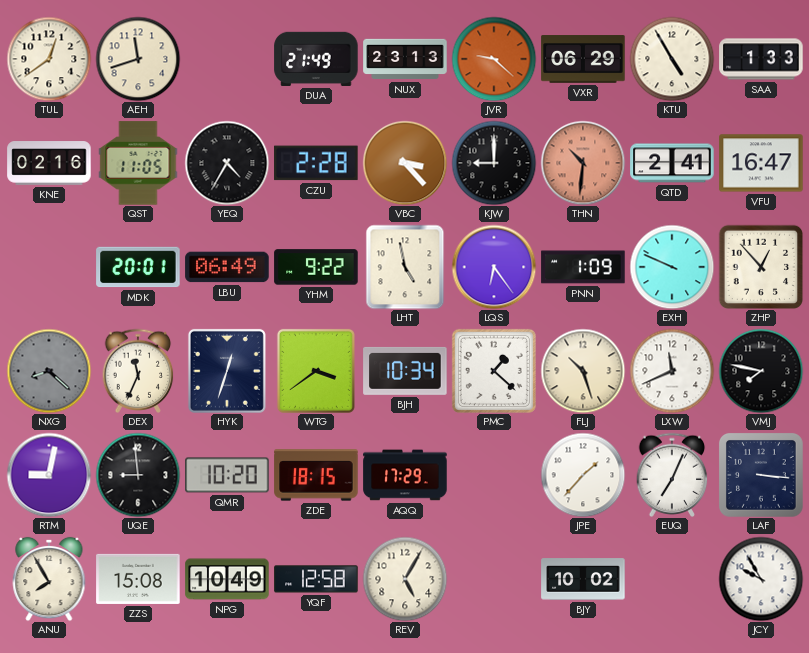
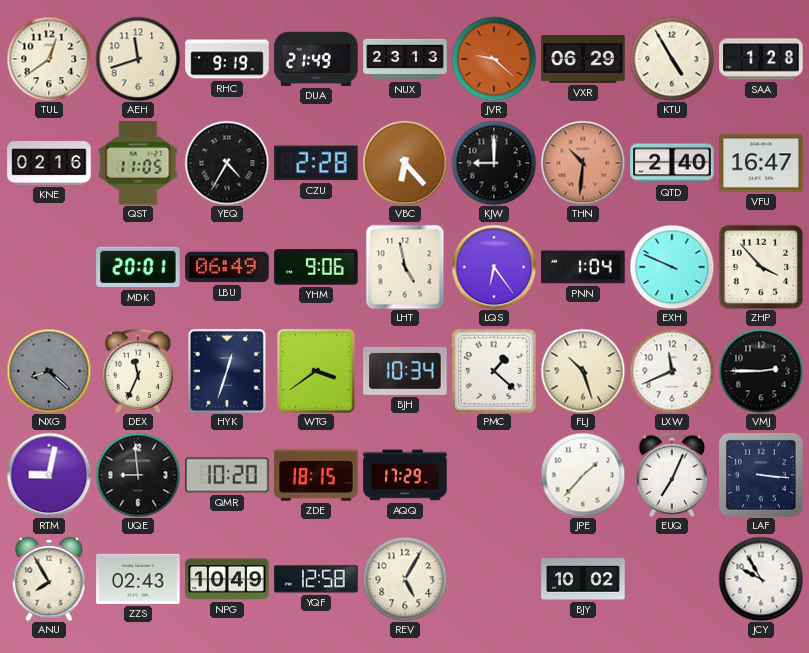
RHC: none -> 9:19
SAA: 1:33 -> 1:28
VBC: 3:23 -> 6:23
QTD: 2:41 -> 2:40
YHM: 9:22 -> 9:06
PNN: 1:09 -> 1:04
ZHP: 12:53 -> 3:53
VMJ: 7:47 -> 2:45
ZZS: 15:08 -> 02:43
